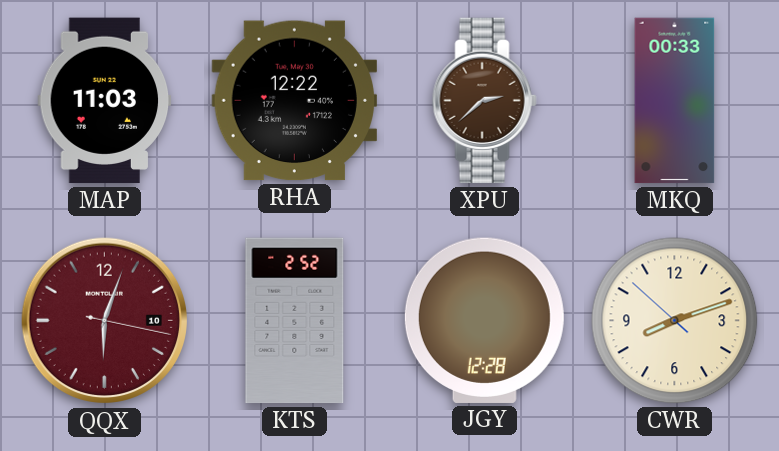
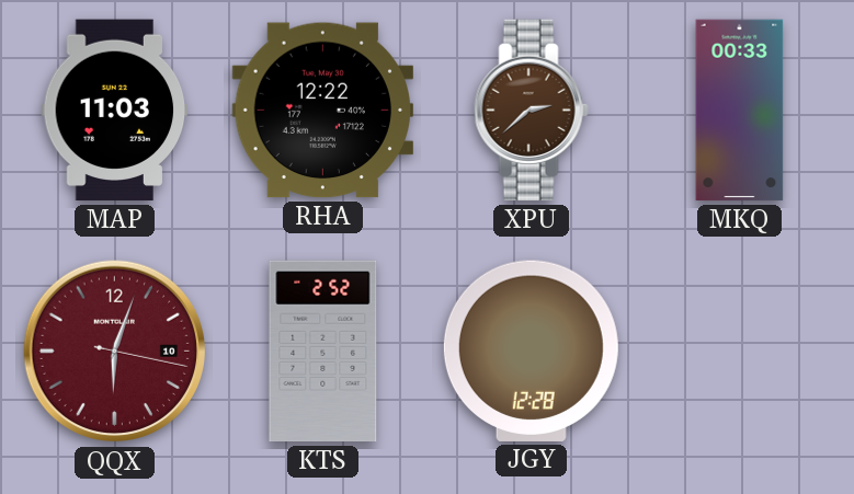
CWR: 8:11 -> none
